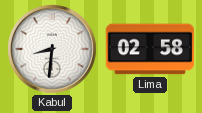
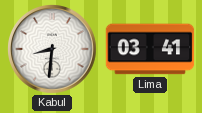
Lima: 02:58 -> 03:41
